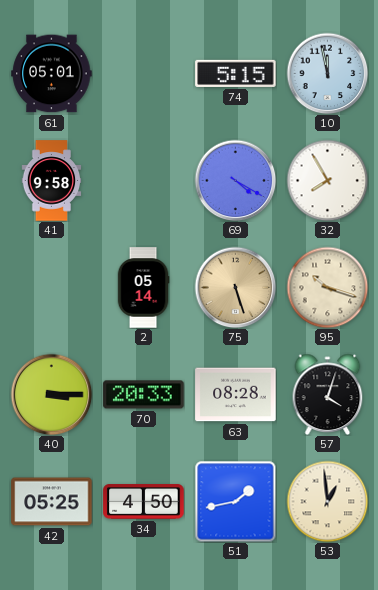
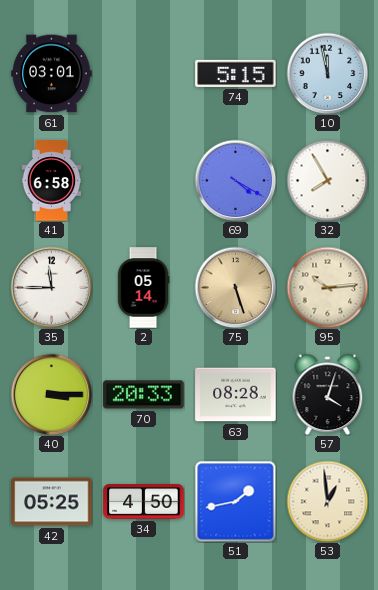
61: 05:01 -> 03:01
41: 9:58 -> 6:58
35: none -> 11:45
95: 10:18 -> 10:14
